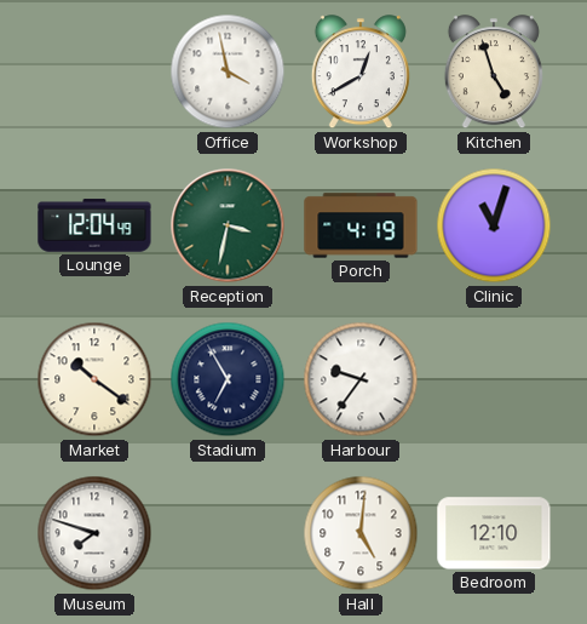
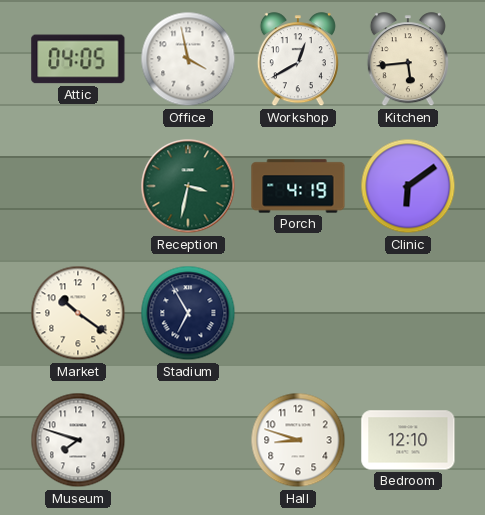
Attic: none -> 04:05
Kitchen: 4:57 -> 5:44
Lounge: 12:04 -> none
Clinic: 11:03 -> 6:09
Harbour: 9:36 -> none
Hall: 5:01 -> 8:48
